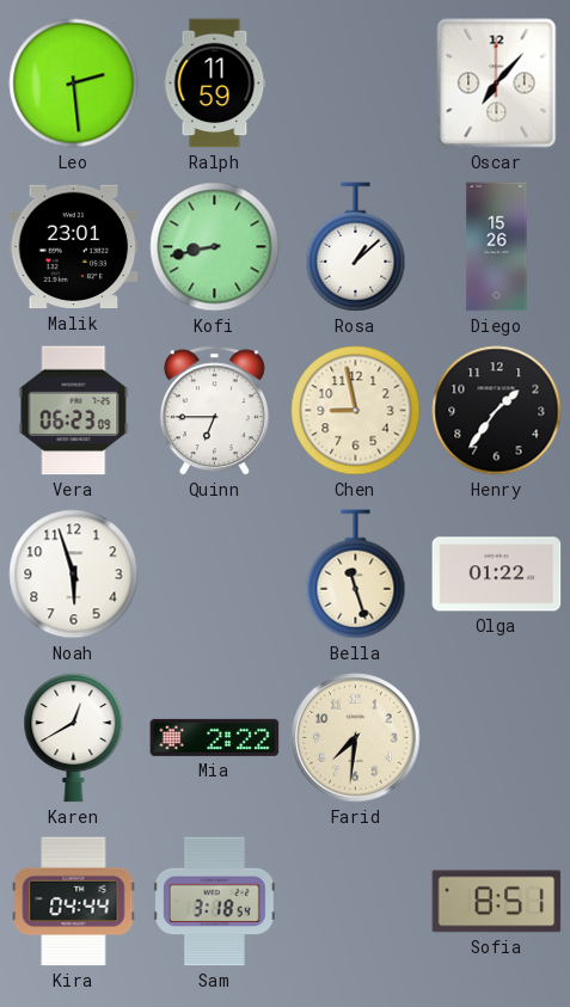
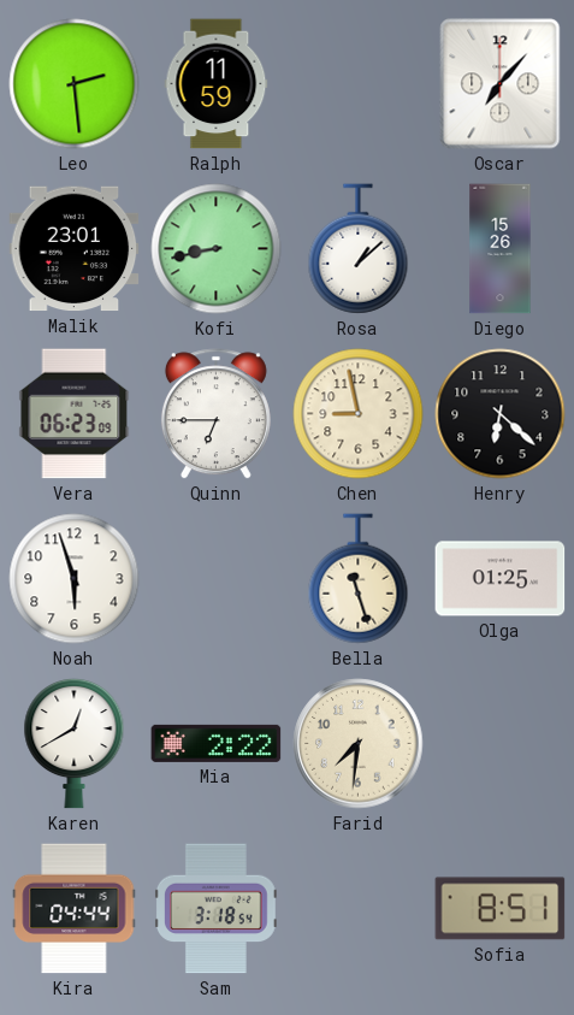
Henry: 1:36 -> 6:22
Olga: 01:22 -> 01:25
